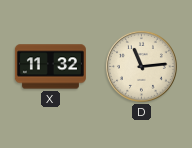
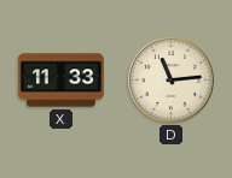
X: 11:32 -> 11:33
